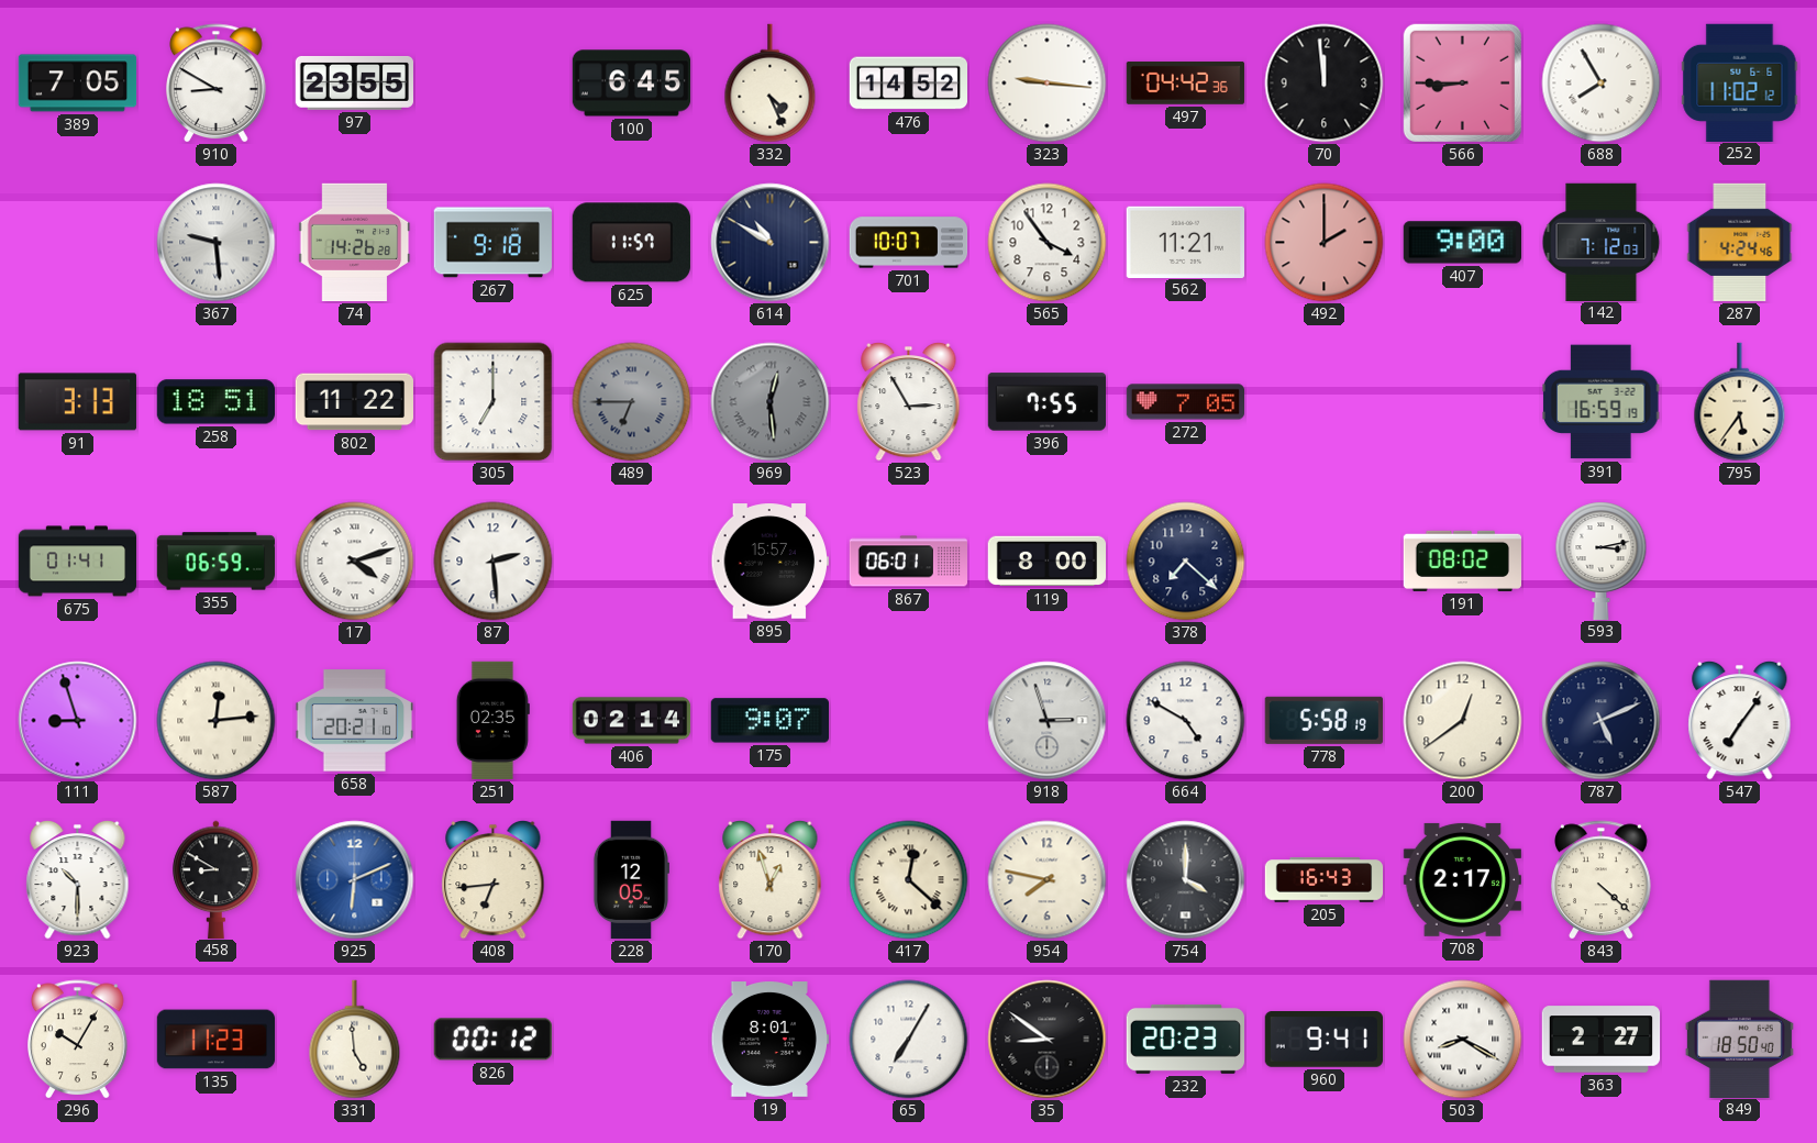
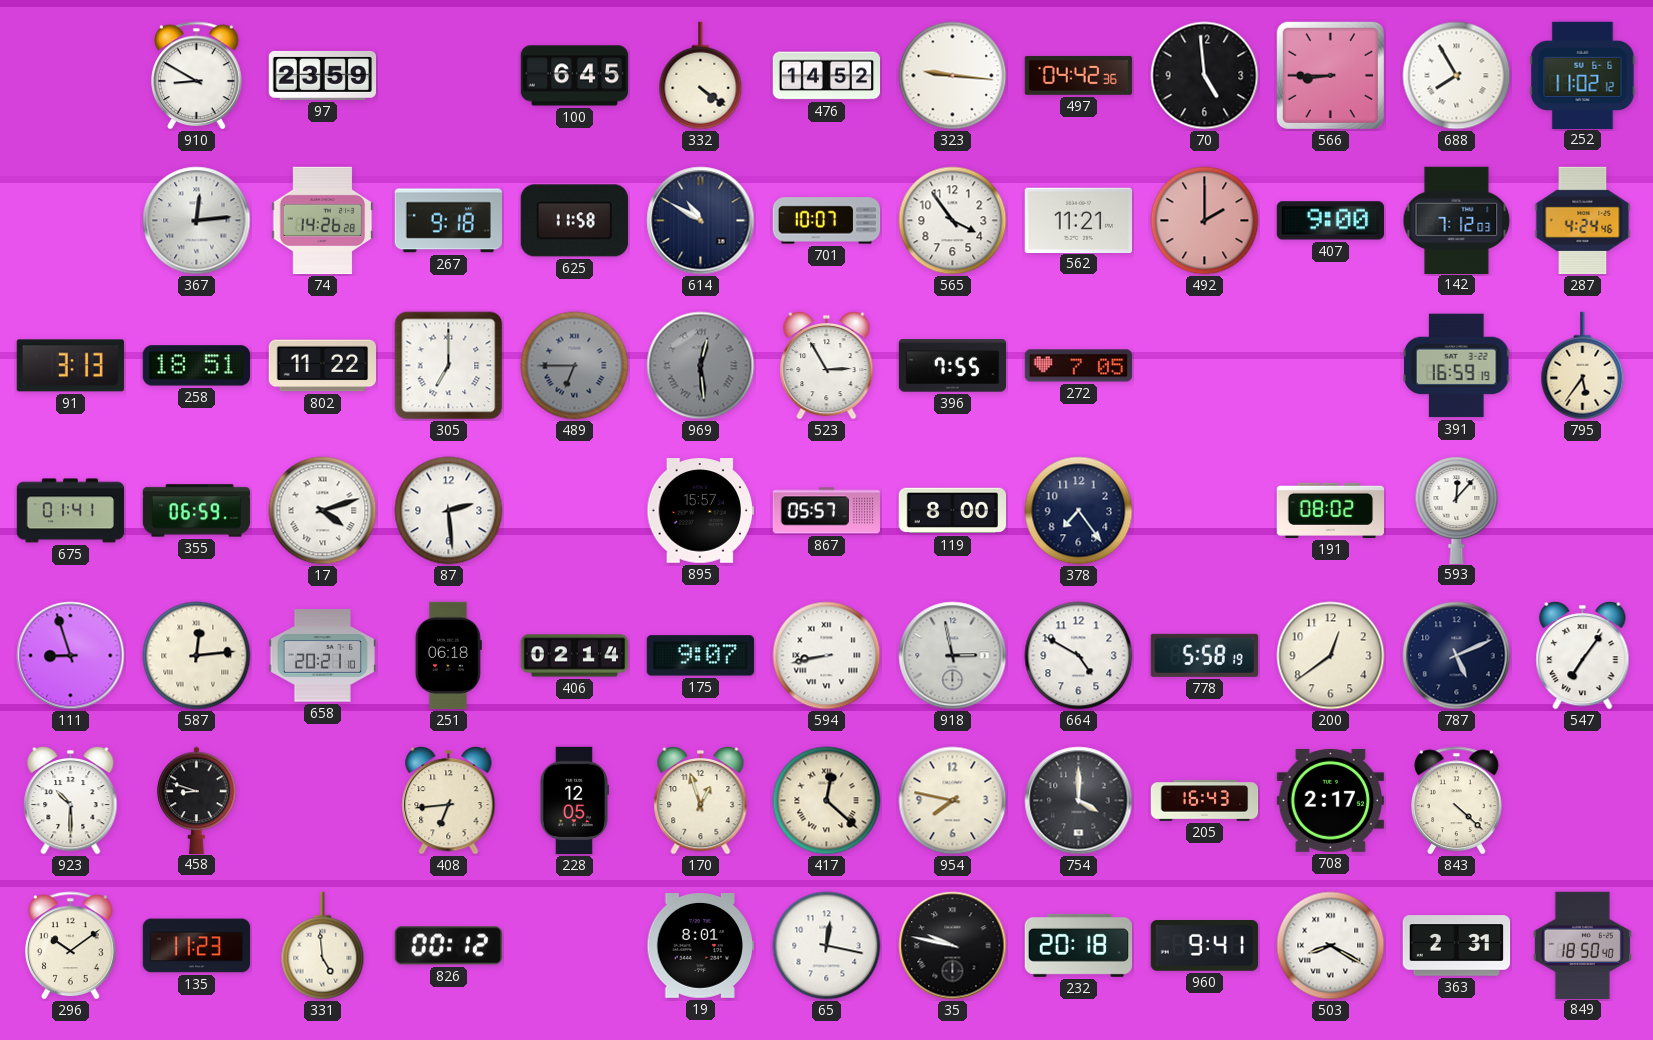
389: 7:05 -> none
97: 23:55 -> 23:59
332: 4:26 -> 4:21
70: 11:59 -> 4:59
367: 9:29 -> 12:14
625: 11:57 -> 11:58
867: 06:01 -> 05:57
378: 7:22 -> 7:24
593: 3:13 -> 12:07
251: 02:35 -> 06:18
594: none -> 8:43
918: 2:57 -> 2:58
458: 8:50 -> 8:48
925: 6:11 -> none
296: 10:05 -> 10:09
65: 7:05 -> 12:17
35: 8:51 -> 9:47
232: 20:23 -> 20:18
363: 2:27 -> 2:31
